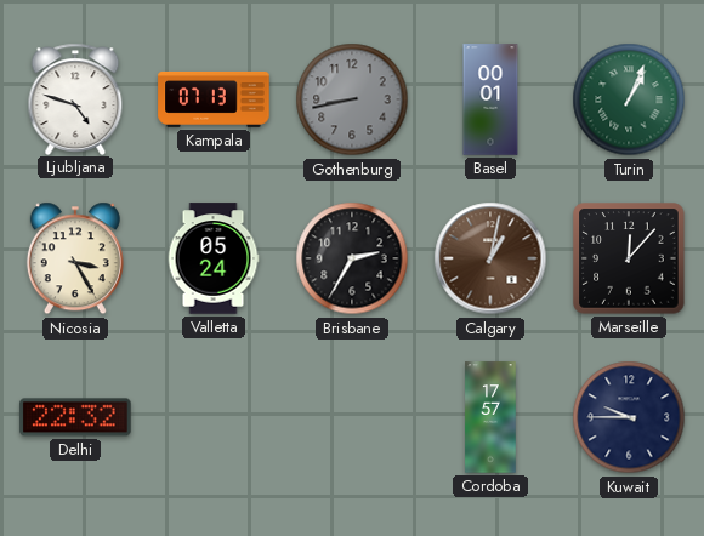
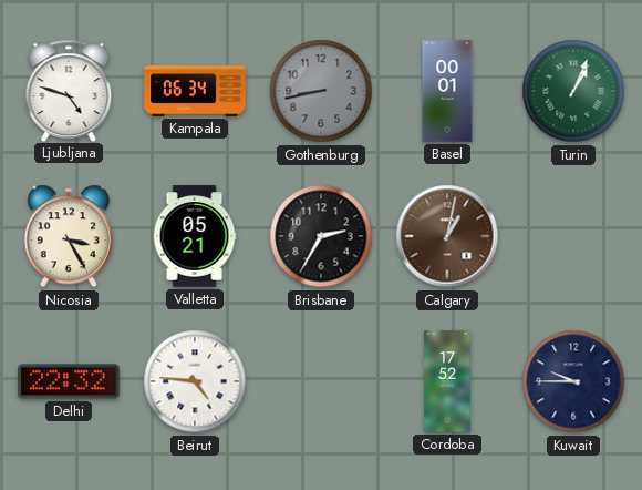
Kampala: 07:13 -> 06:34
Valletta: 05:24 -> 05:21
Marseille: 12:07 -> none
Beirut: none -> 4:46
Cordoba: 17:57 -> 17:52
